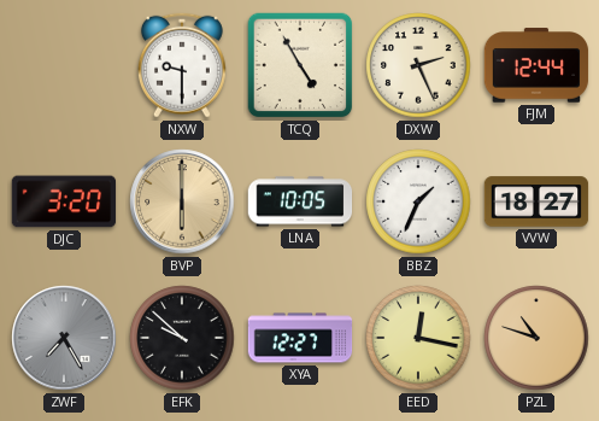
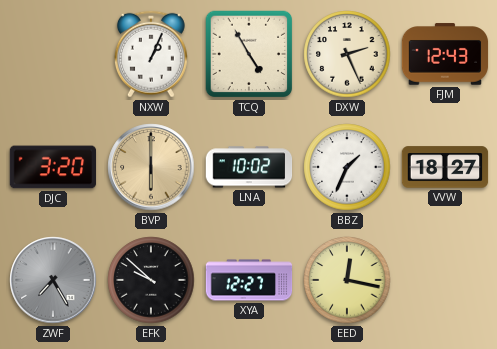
NXW: 9:30 -> 1:04
FJM: 12:44 -> 12:43
LNA: 10:05 -> 10:02
PZL: 10:48 -> none
